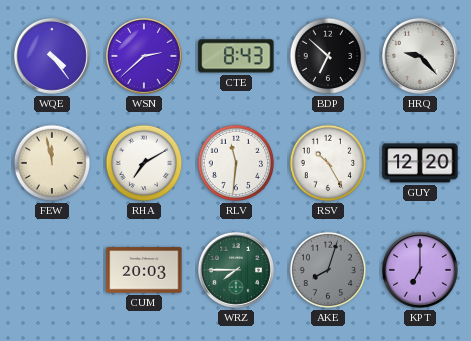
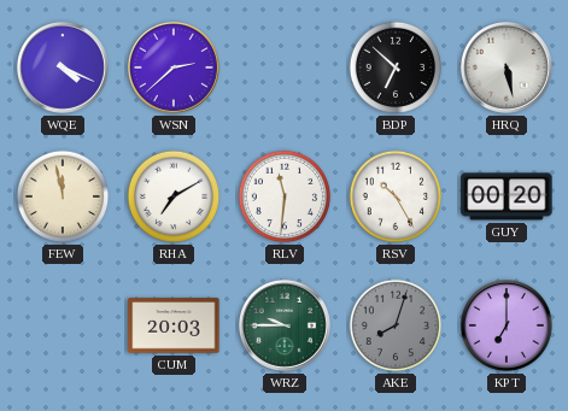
WQE: 4:24 -> 4:19
CTE: 8:43 -> none
HRQ: 9:23 -> 5:28
GUY: 12:20 -> 00:20
WRZ: 7:45 -> 9:45
